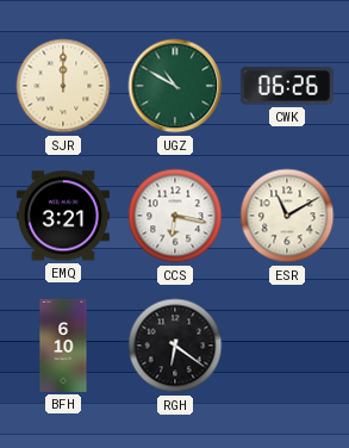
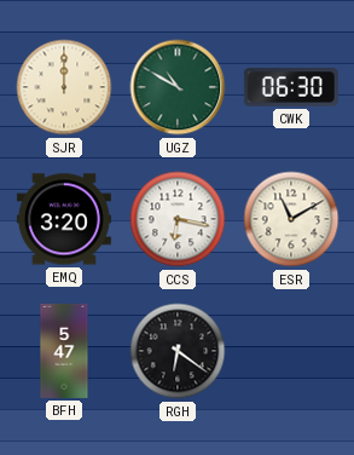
CWK: 06:26 -> 06:30
EMQ: 3:21 -> 3:20
BFH: 6:10 -> 5:47
